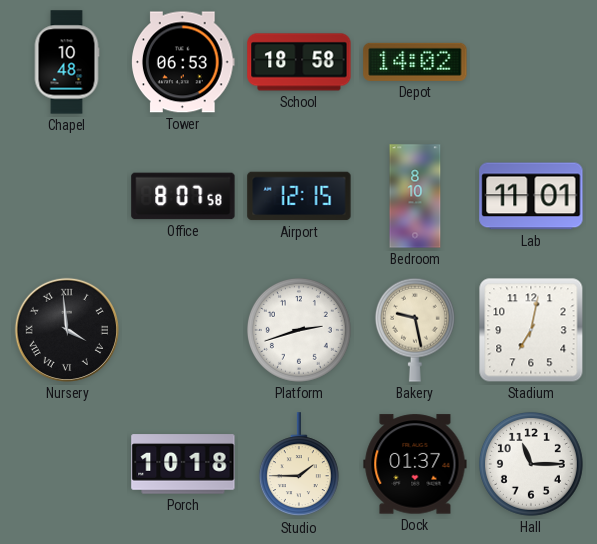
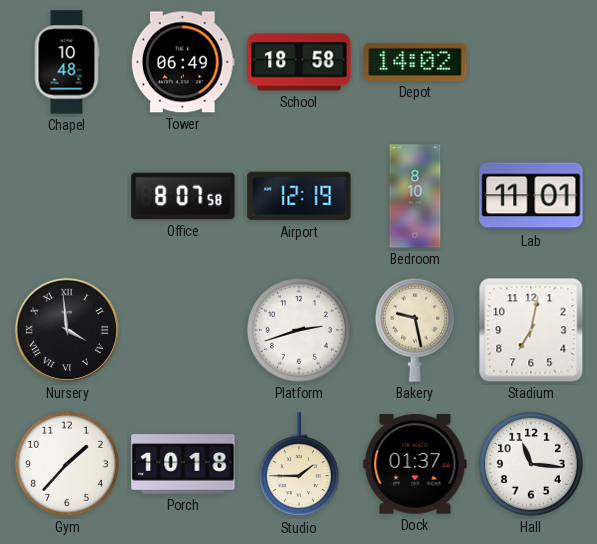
Tower: 06:53 -> 06:49
Airport: 12:15 -> 12:19
Gym: none -> 1:37
Hall: 11:15 -> 11:16
